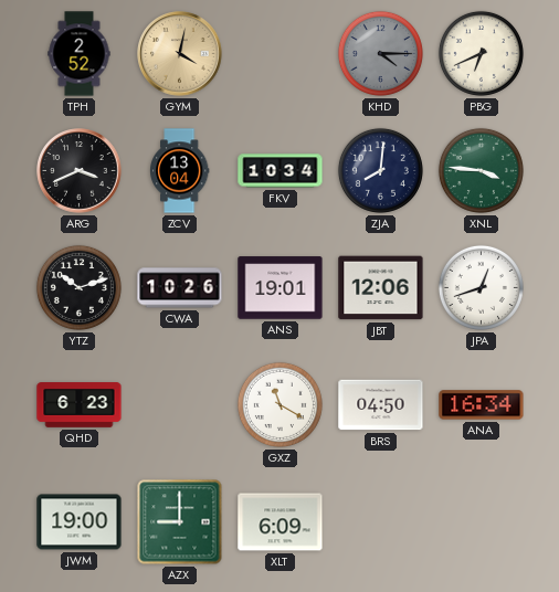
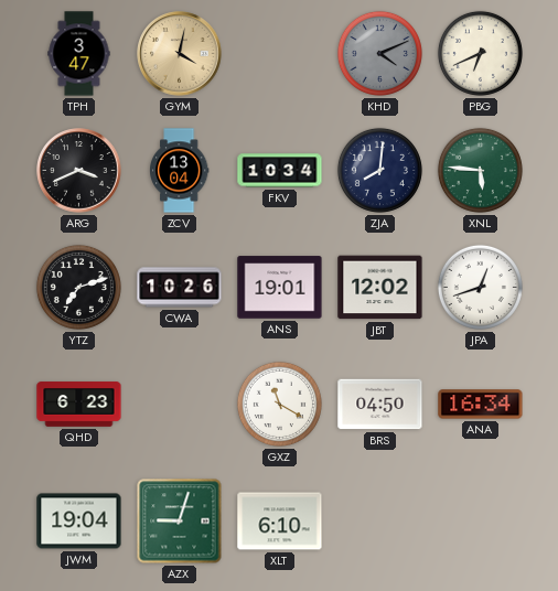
TPH: 2:52 -> 3:47
KHD: 4:15 -> 4:11
XNL: 3:46 -> 5:46
YTZ: 10:12 -> 7:12
JBT: 12:06 -> 12:02
JWM: 19:00 -> 19:04
AZX: 9:00 -> 9:03
XLT: 6:09 -> 6:10
